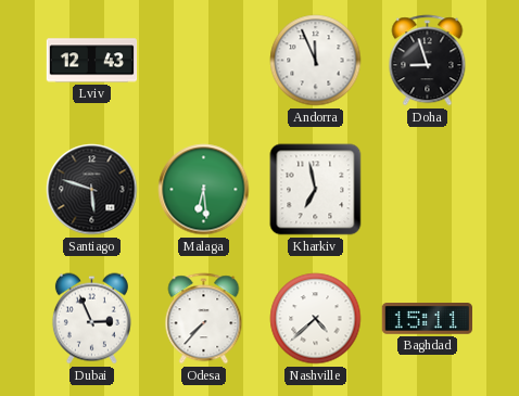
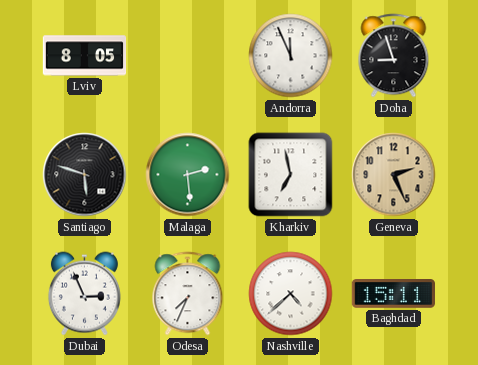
Lviv: 12:43 -> 8:05
Malaga: 6:29 -> 2:29
Geneva: none -> 2:26
Odesa: 7:37 -> 7:34
